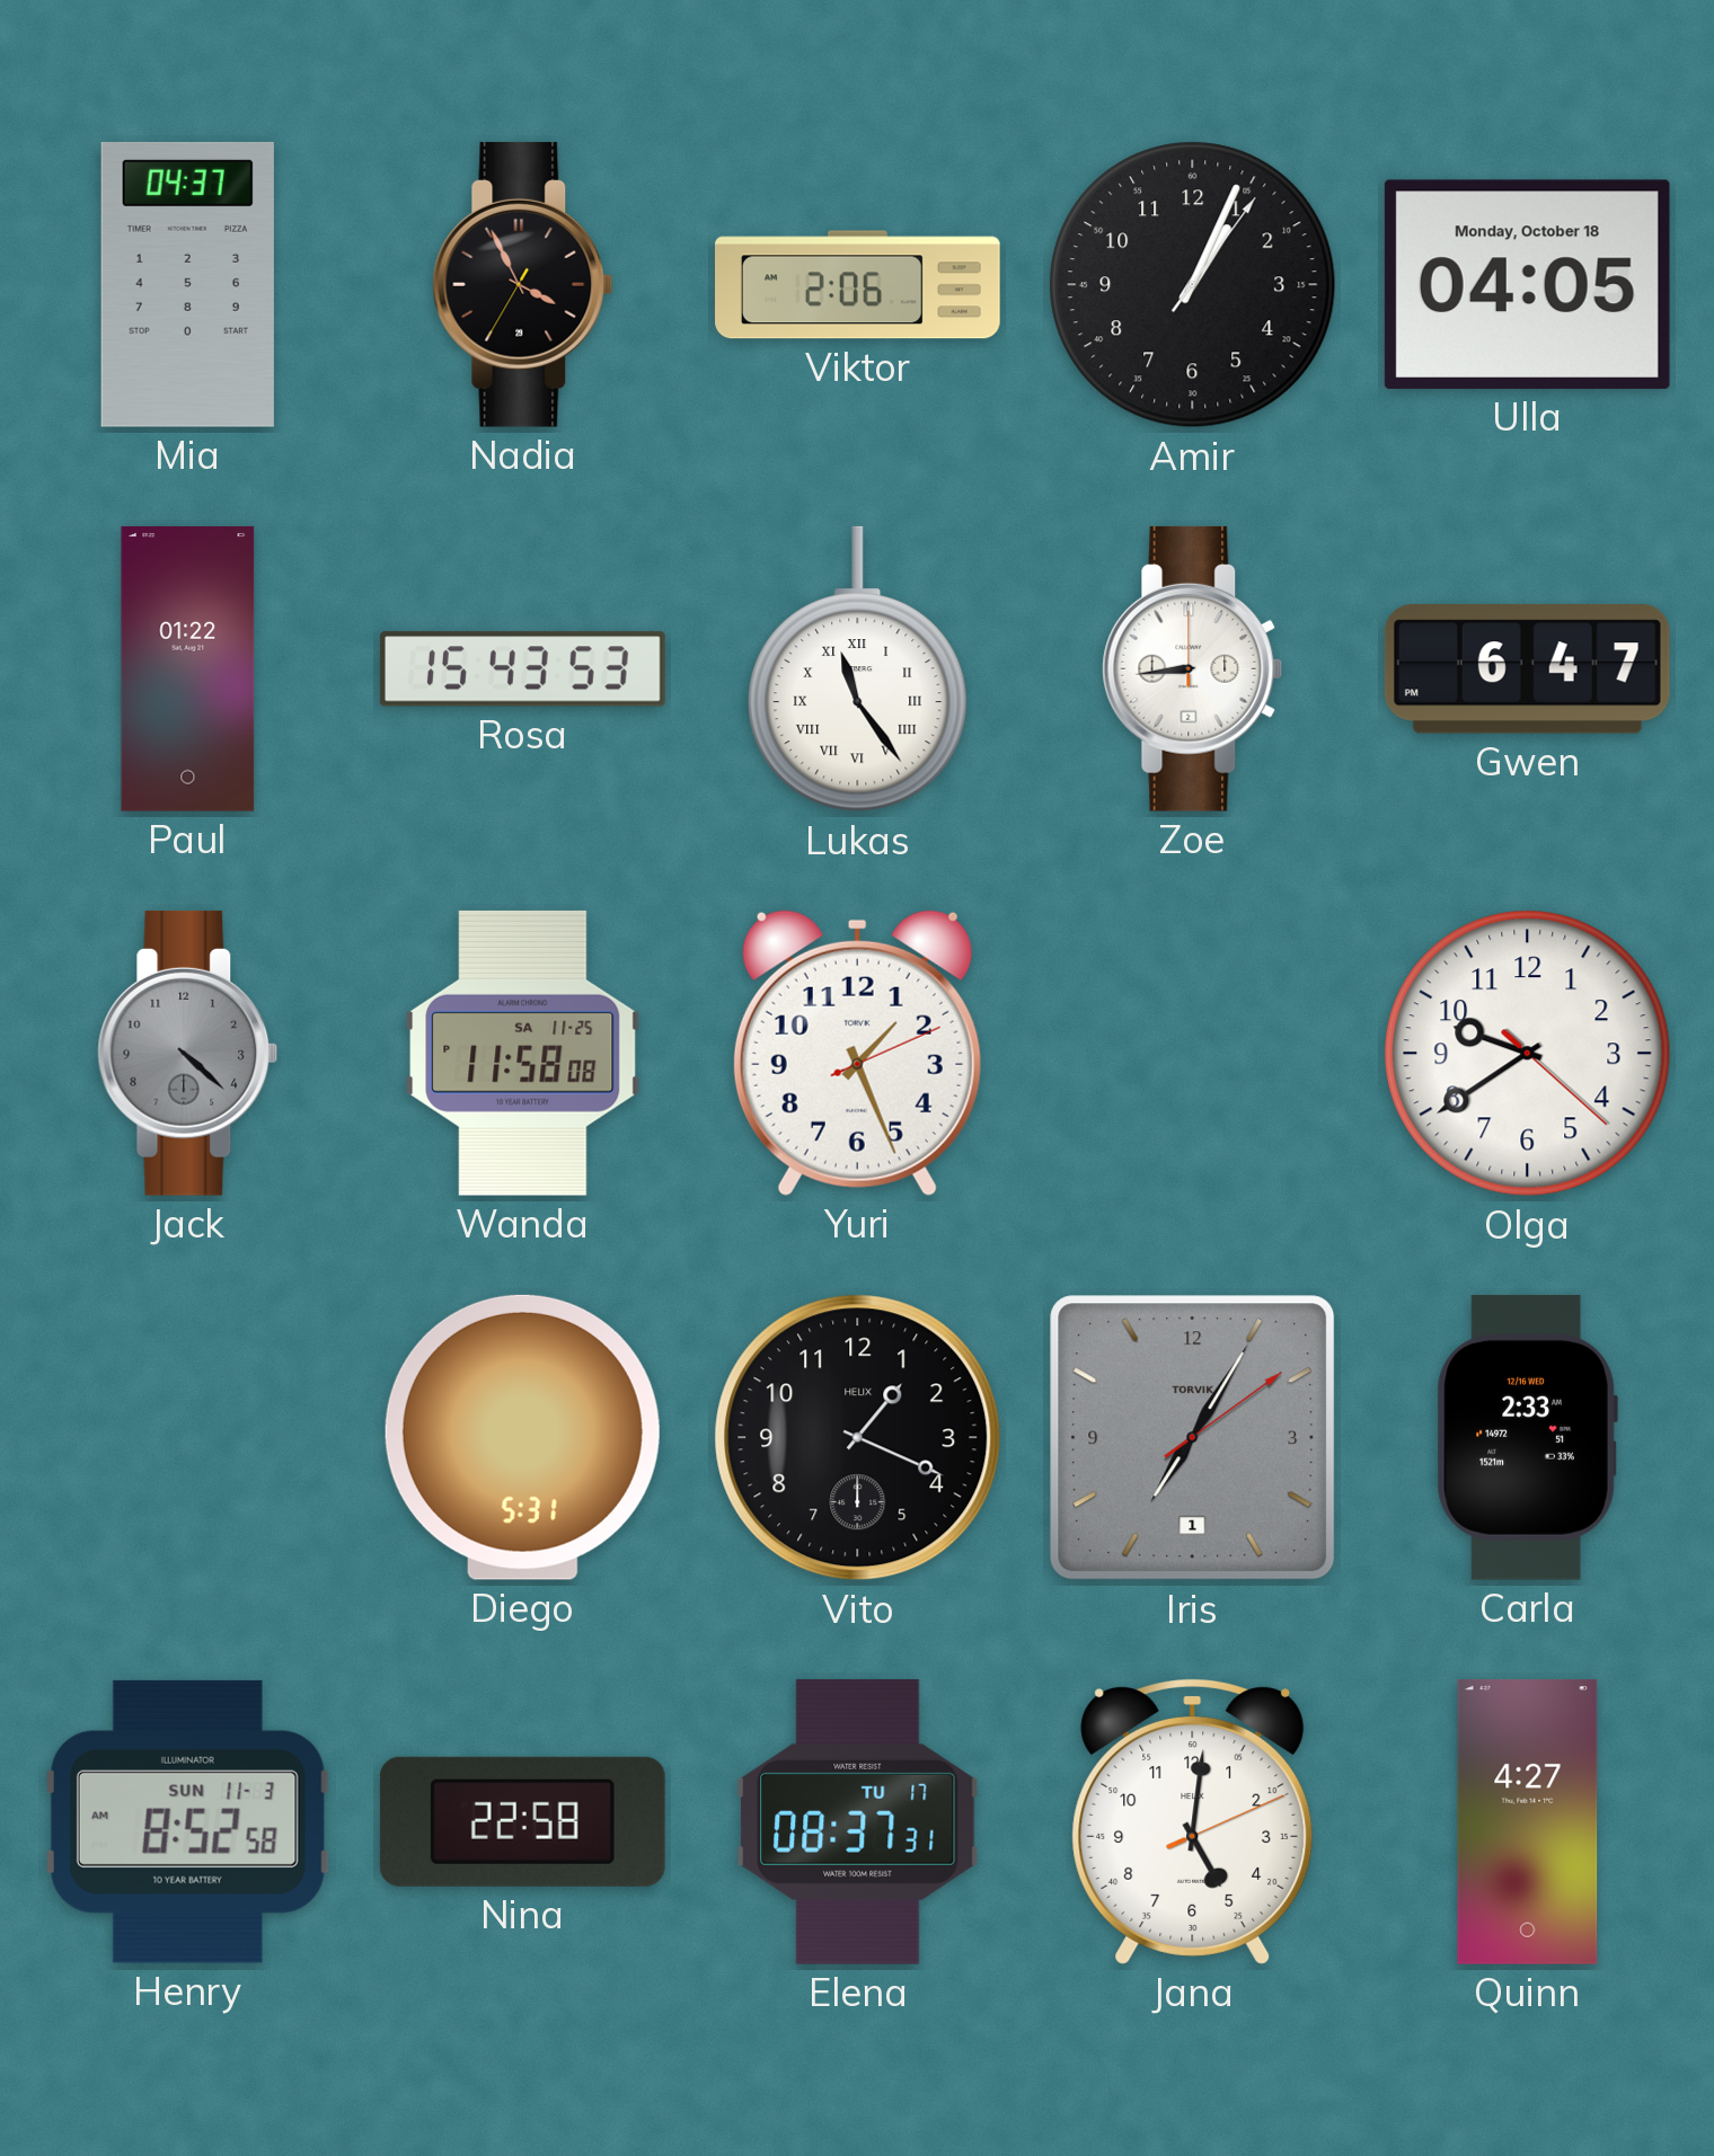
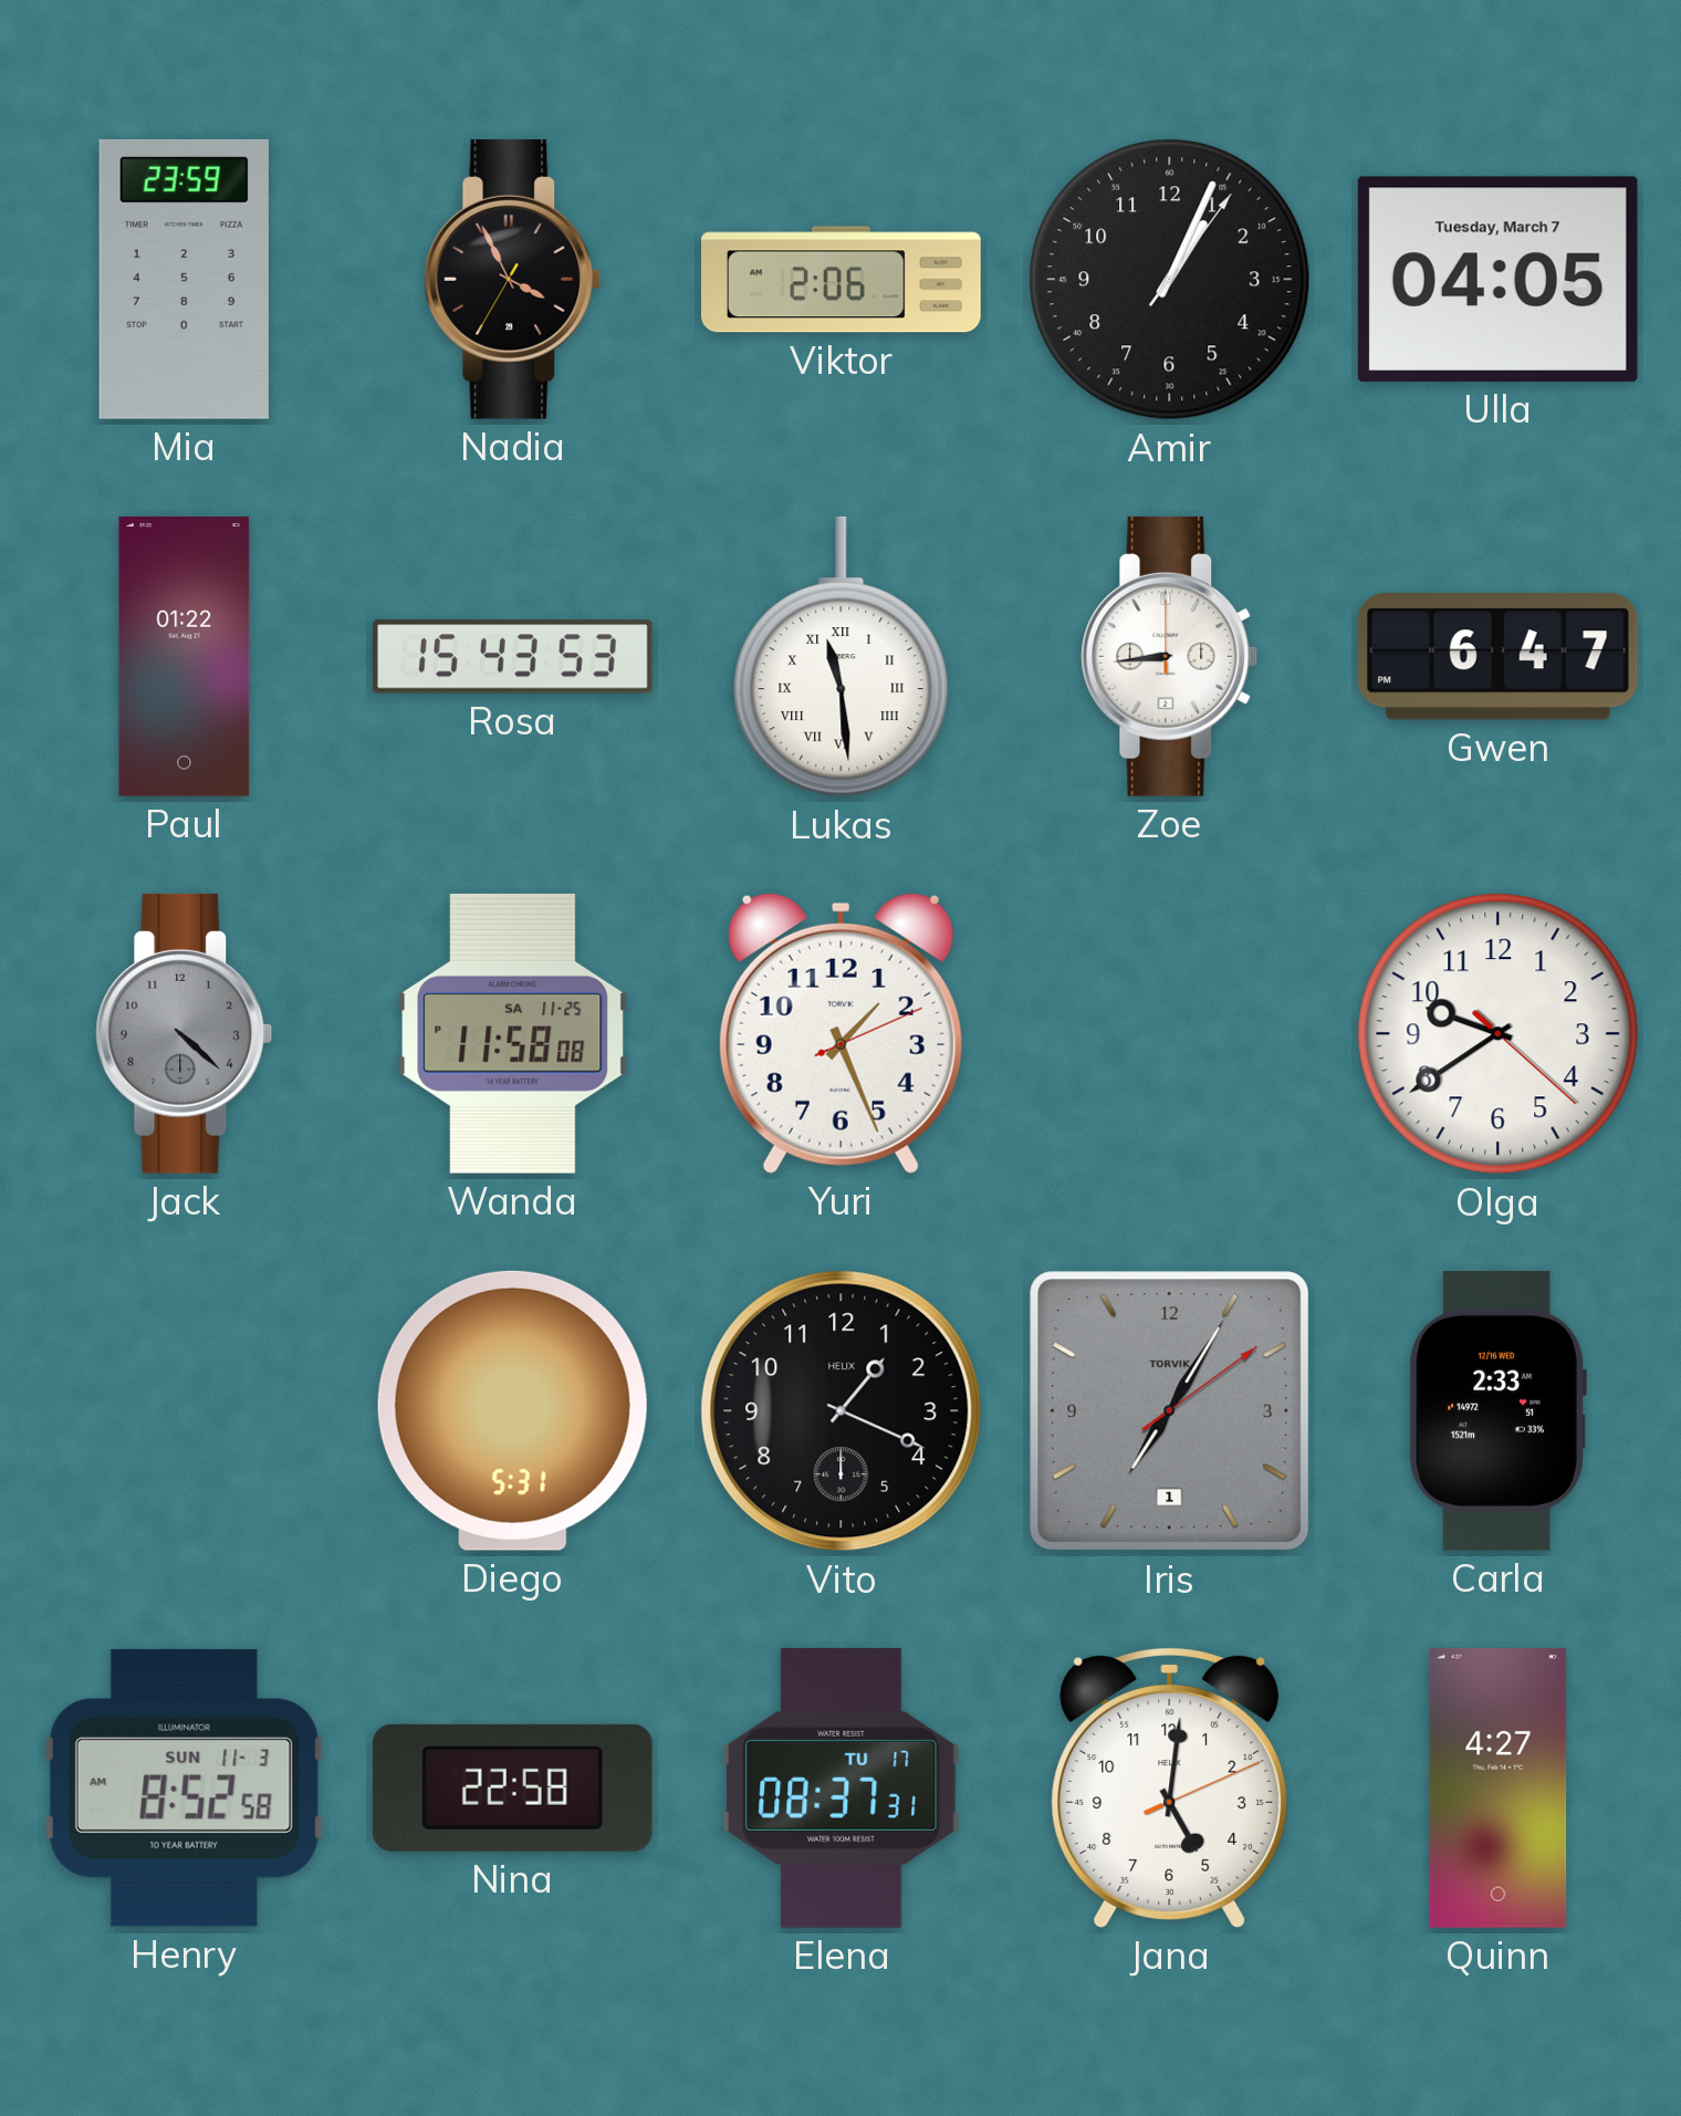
Mia: 04:37 -> 23:59
Ulla date: Monday, October 18 -> Tuesday, March 7
Lukas: 11:24 -> 11:29
